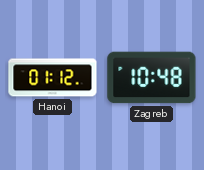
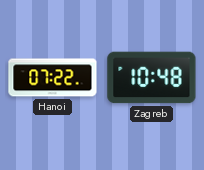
Hanoi: 01:12 -> 07:22
